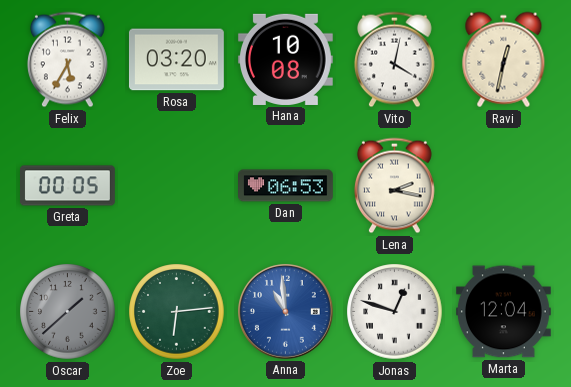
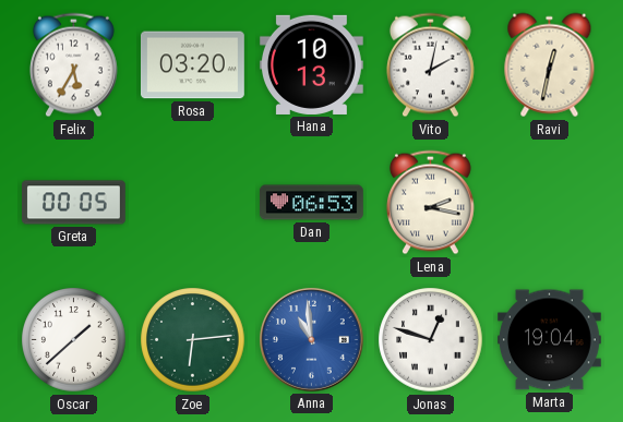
Hana: 10:08 -> 10:13
Vito: 4:02 -> 2:02
Oscar dial: grey -> white
Marta: 12:04 -> 19:04
